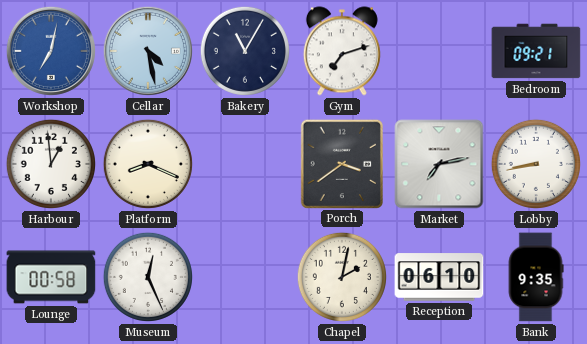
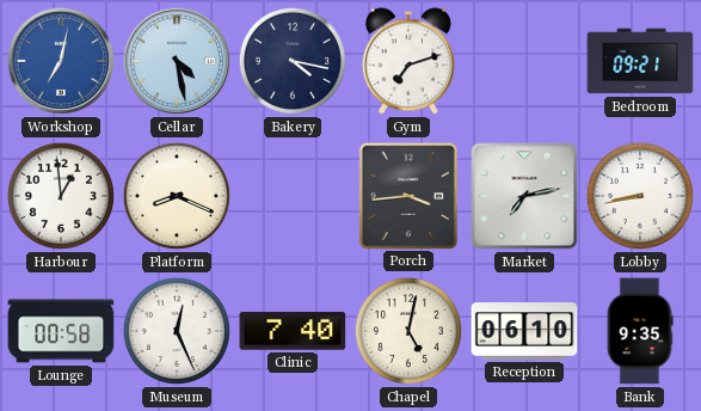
Bakery: 11:05 -> 4:17
Porch: 3:39 -> 3:44
Clinic: none -> 7:40
Chapel: 2:02 -> 5:02
